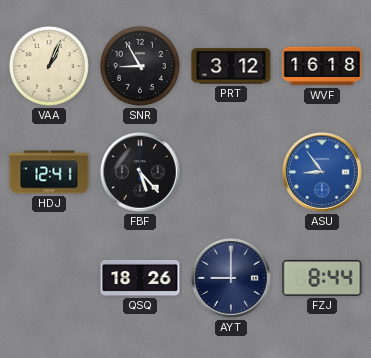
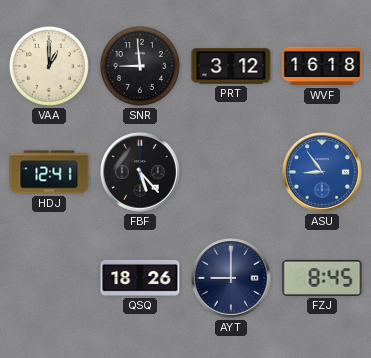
VAA: 1:04 -> 1:00
SNR: 8:55 -> 8:59
FZJ: 8:44 -> 8:45
